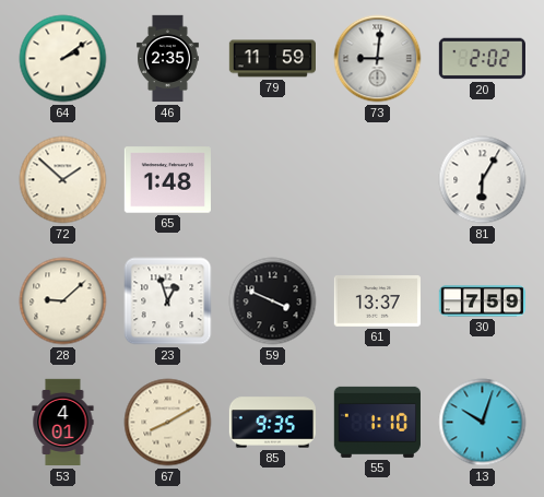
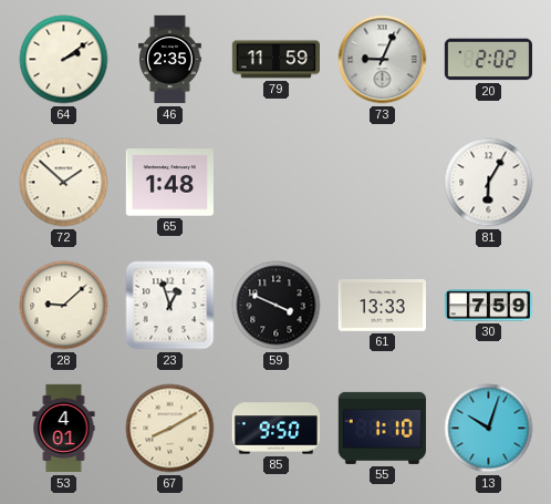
73: 9:01 -> 9:04
61: 13:37 -> 13:33
85: 9:35 -> 9:50
